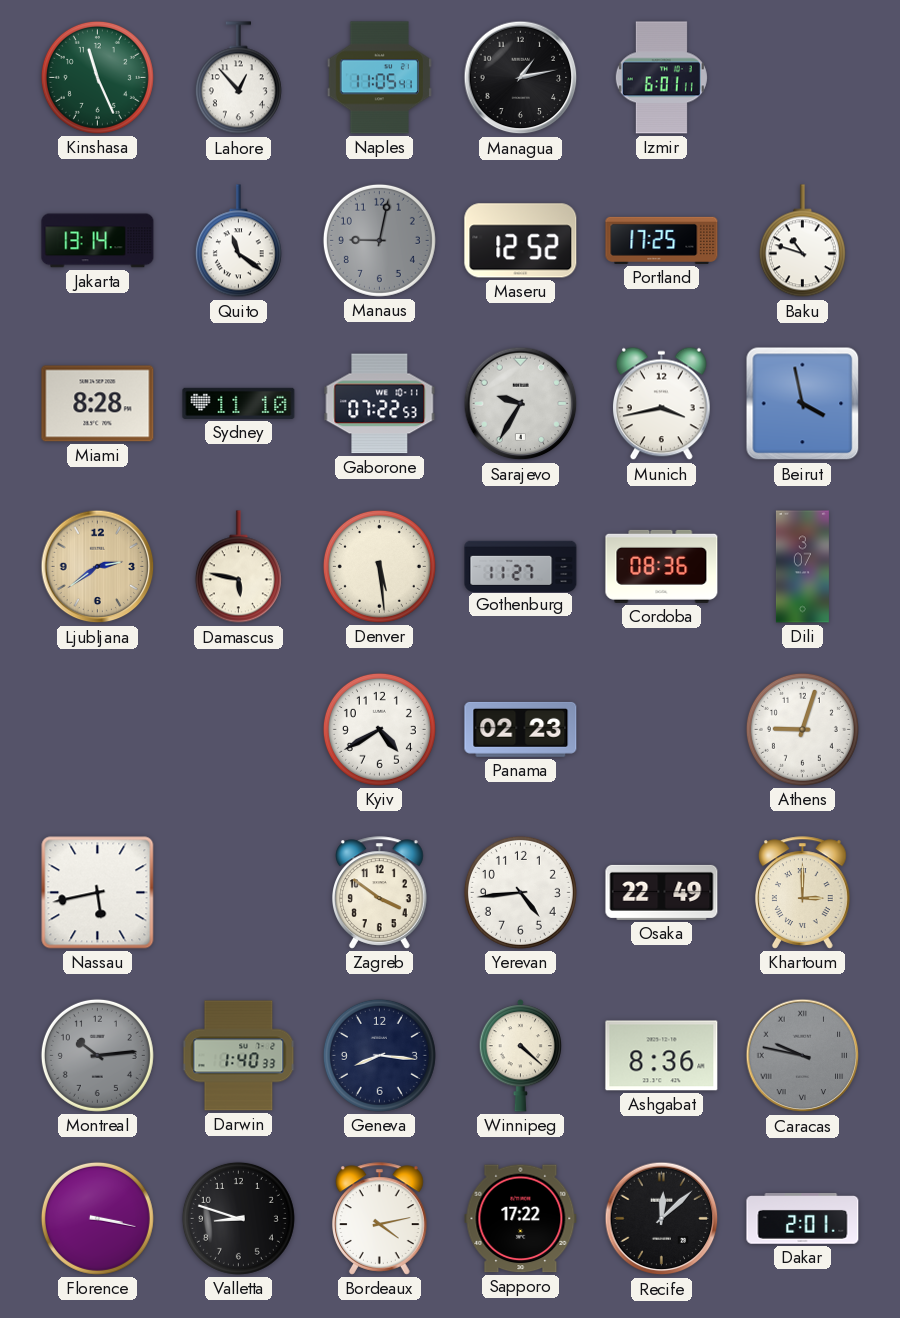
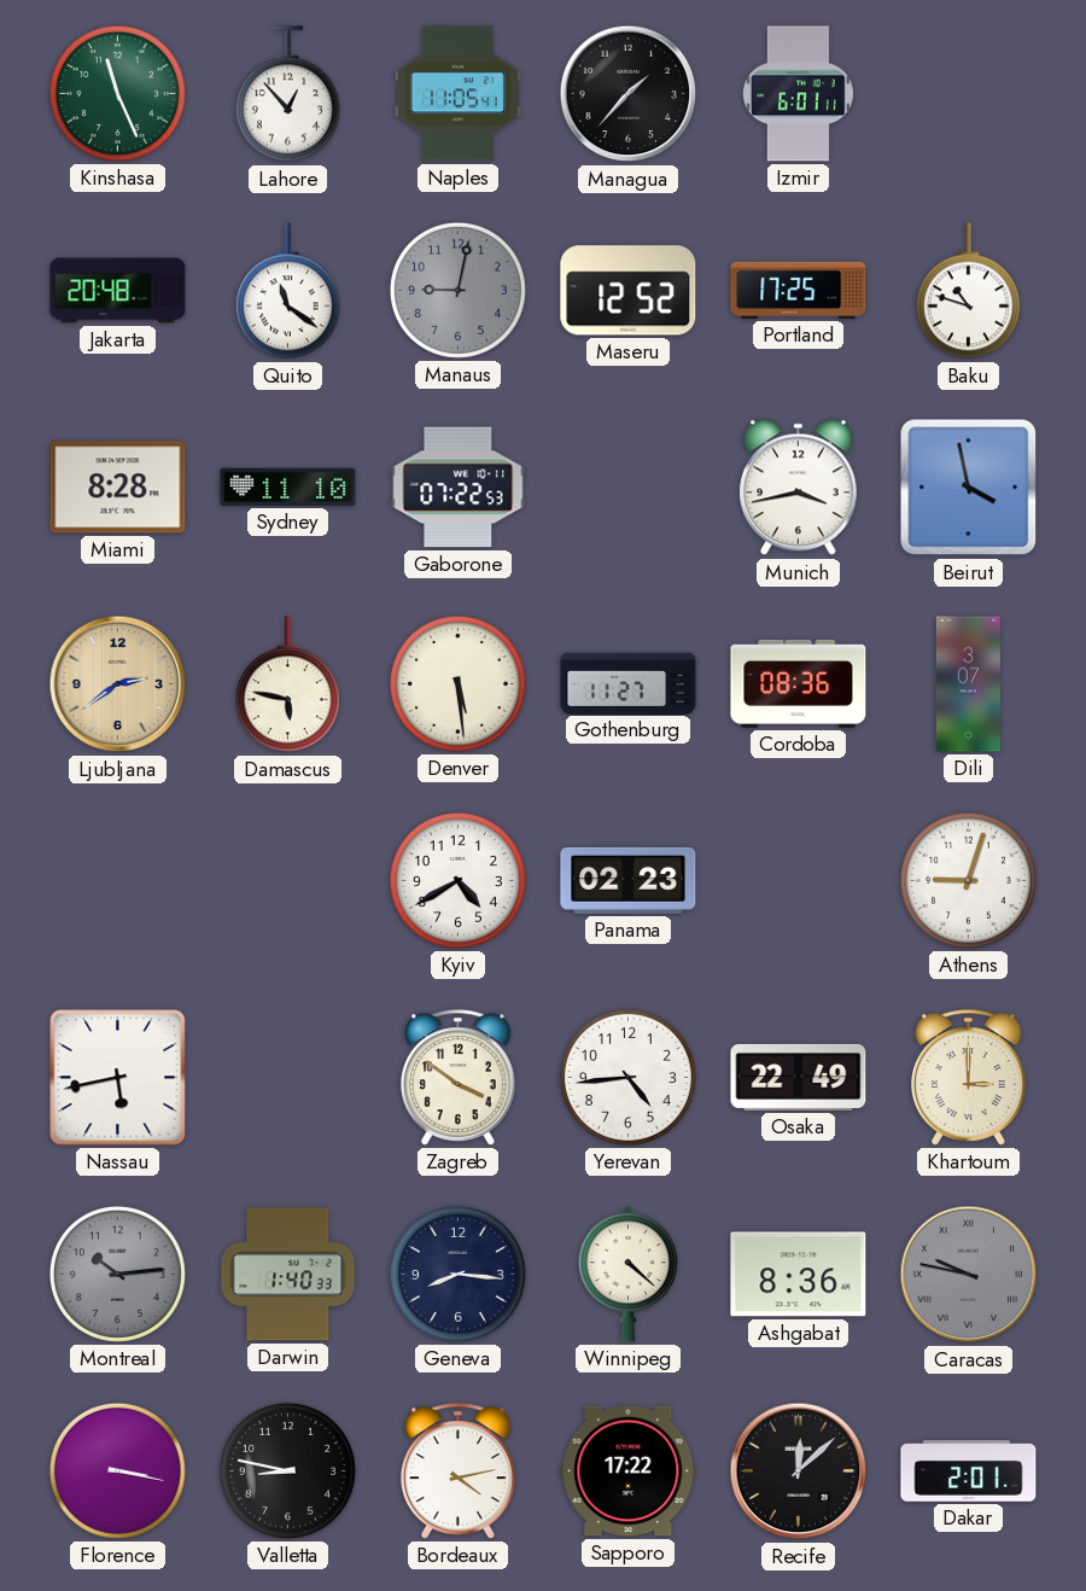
Managua: 1:13 -> 1:37
Jakarta: 13:14 -> 20:48
Sarajevo: 9:35 -> none
Valletta: 8:48 -> 8:47
